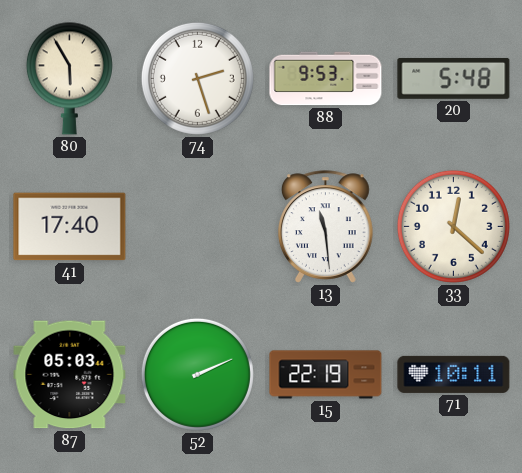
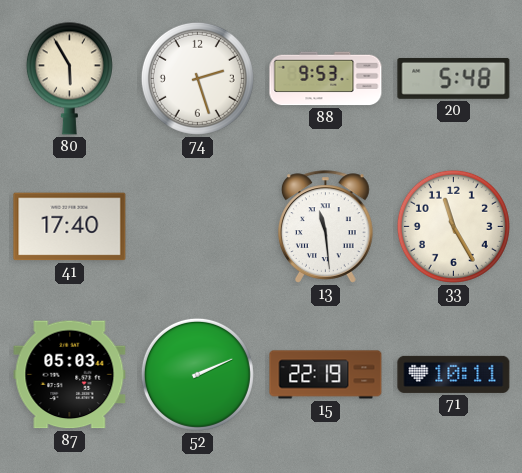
33: 12:22 -> 11:25
